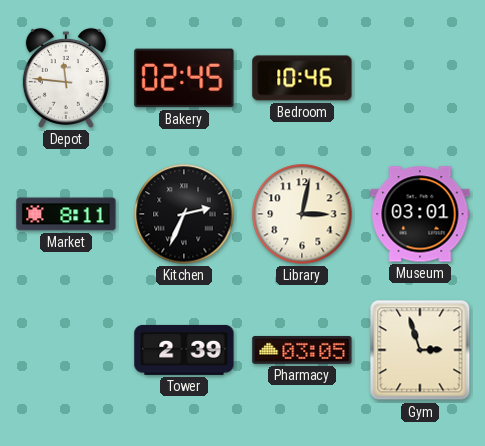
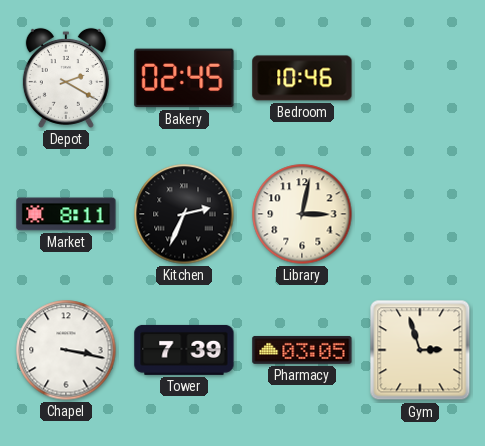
Depot: 11:46 -> 2:20
Museum: 03:01 -> none
Chapel: none -> 3:17
Tower: 2:39 -> 7:39
